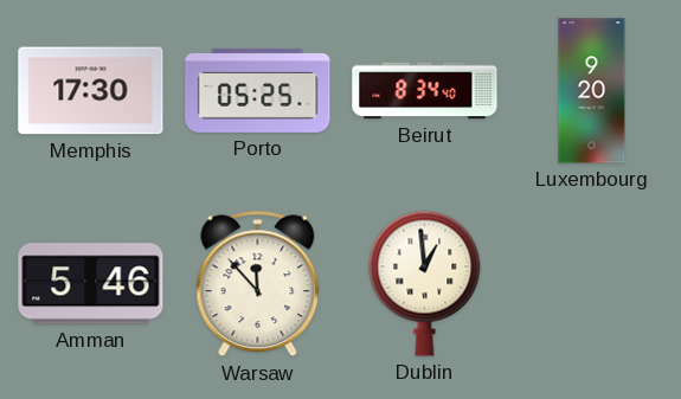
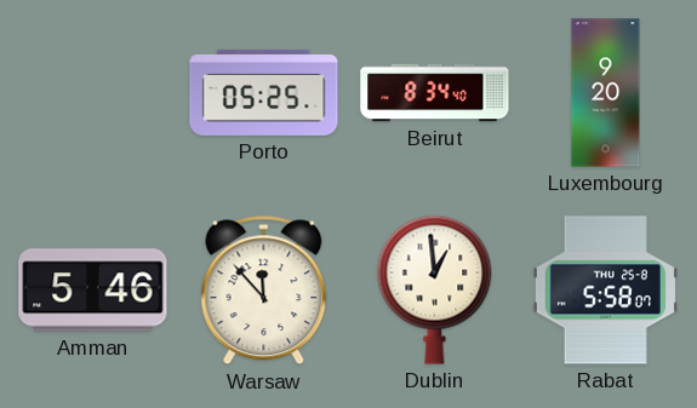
Memphis: 17:30 -> none
Rabat: none -> 5:58
